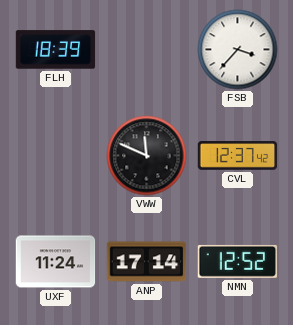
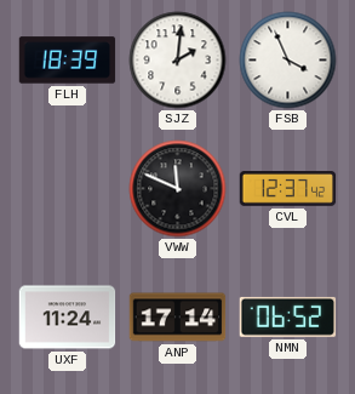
SJZ: none -> 2:01
FSB: 3:37 -> 3:56
NMN: 12:52 -> 06:52
